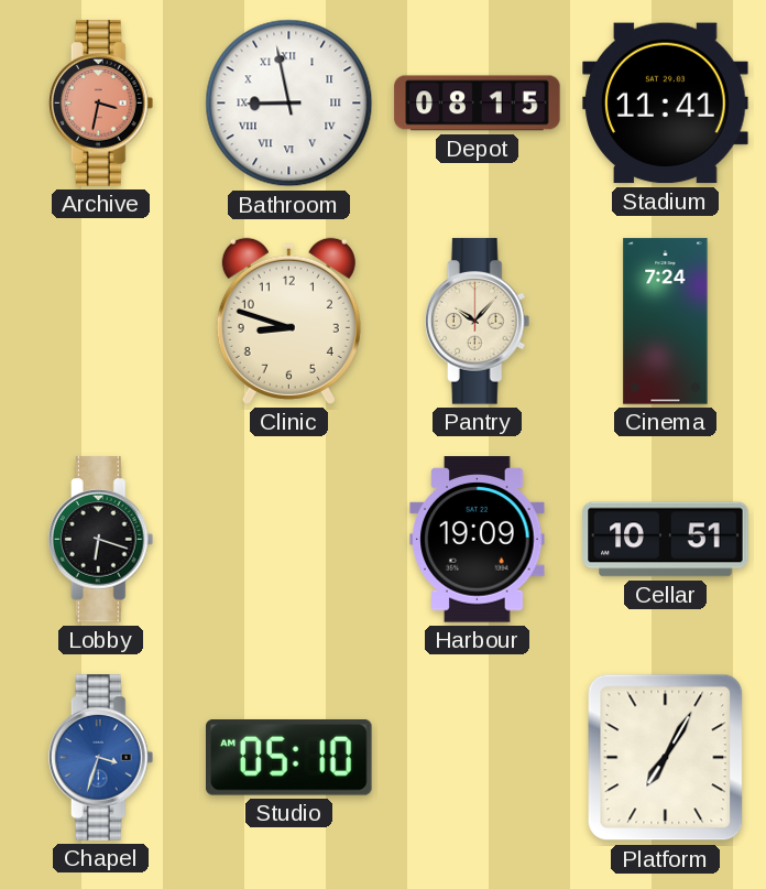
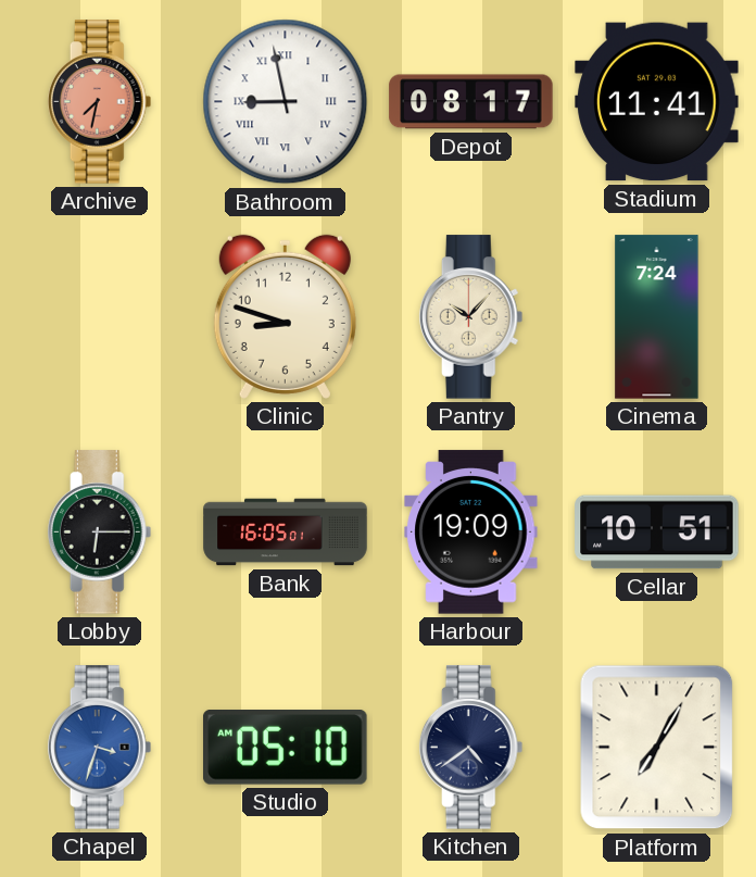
Archive: 3:32 -> 7:32
Depot: 08:15 -> 08:17
Lobby: 6:18 -> 6:15
Bank: none -> 16:05
Kitchen: none -> 4:39
